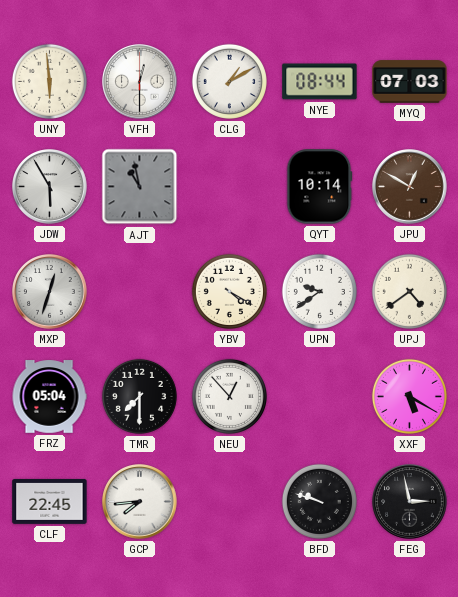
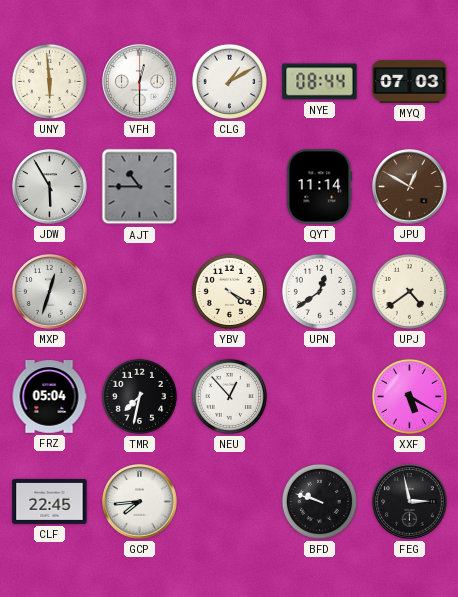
AJT: 10:58 -> 10:45
QYT: 10:14 -> 11:14
UPN: 9:39 -> 12:39
TMR: 7:30 -> 7:32
